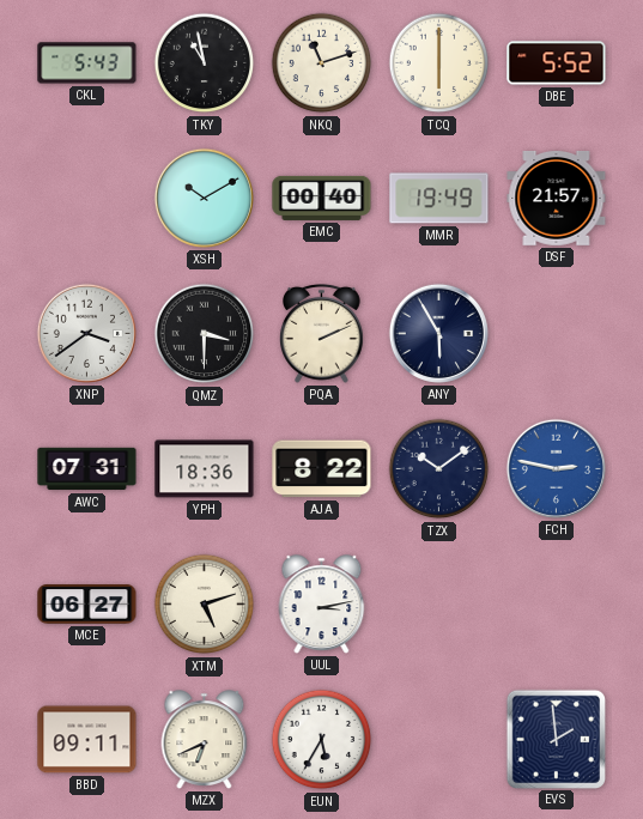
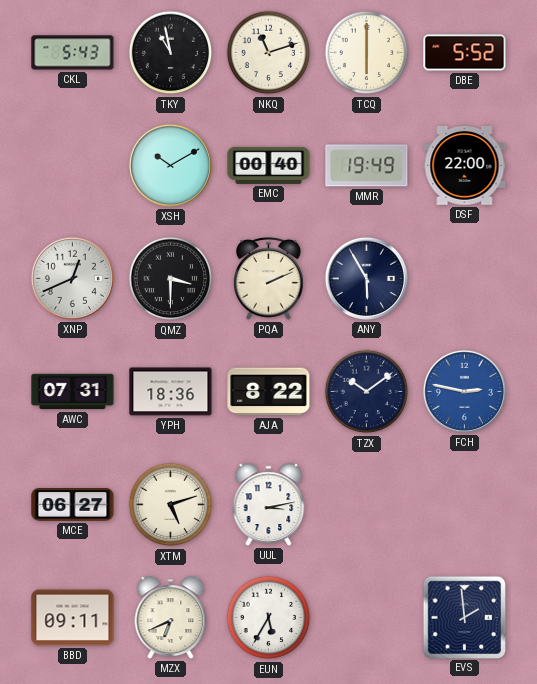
DSF: 21:57 -> 22:00
XNP: 3:39 -> 12:41
